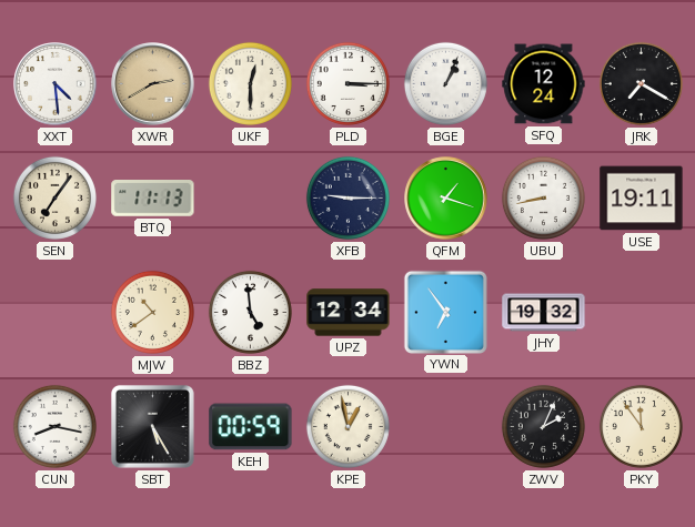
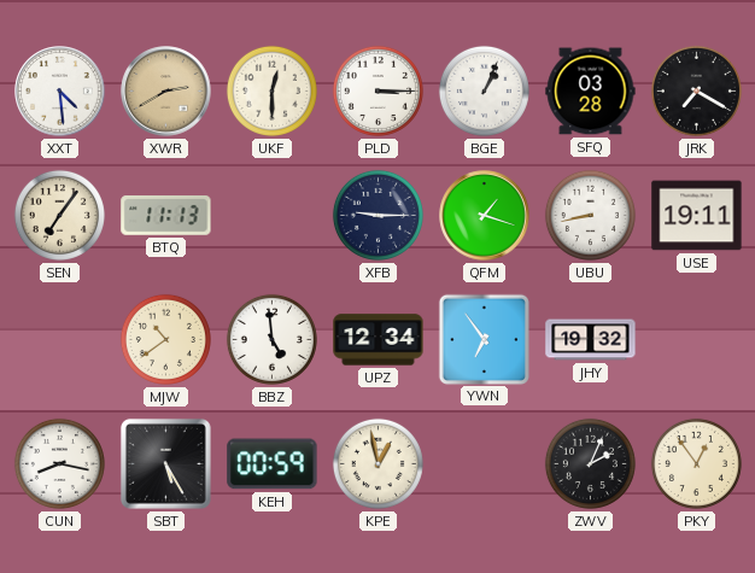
SFQ: 12:24 -> 03:28
PKY: 11:54 -> 12:54
